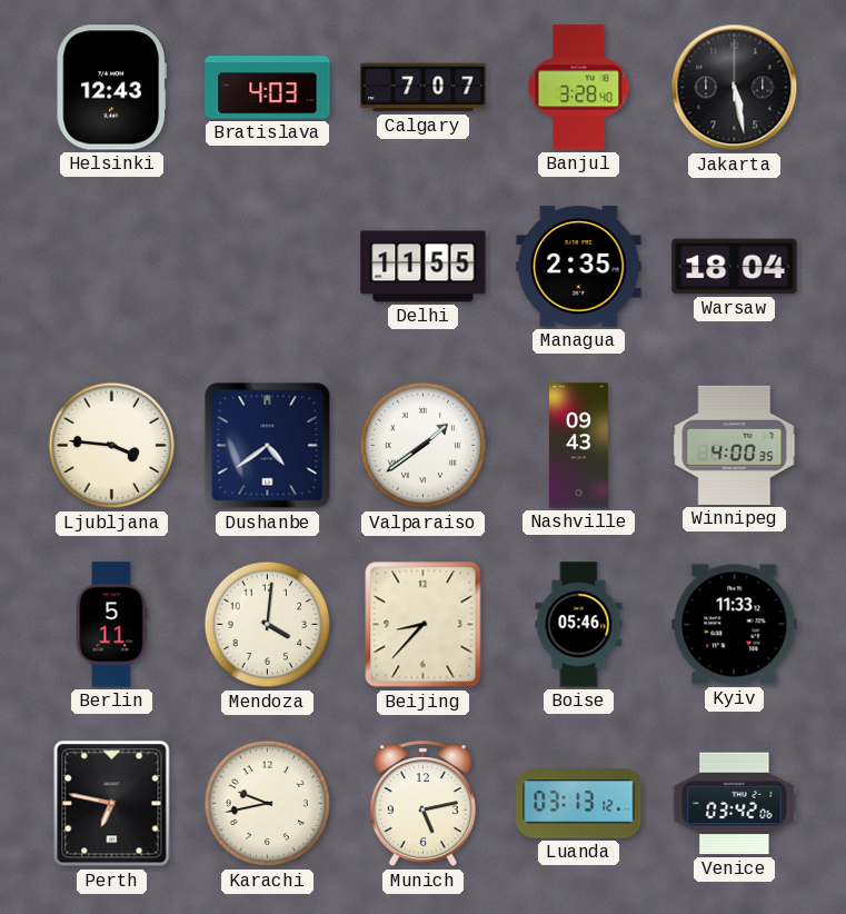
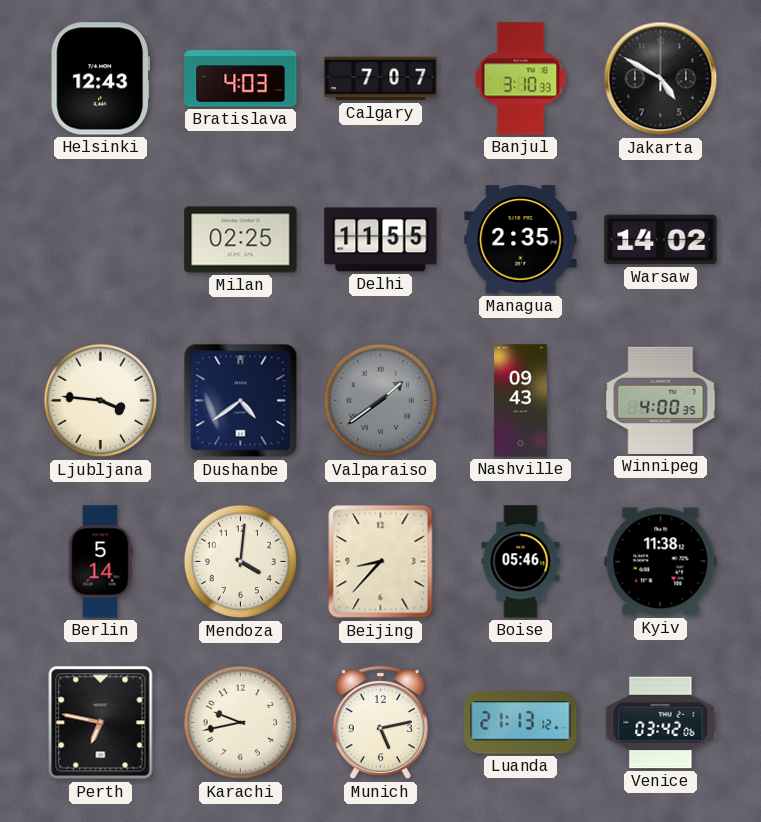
Banjul: 3:28 -> 3:10
Jakarta: 5:28 -> 4:50
Milan: none -> 02:25
Warsaw: 18:04 -> 14:02
Valparaiso dial: white -> grey
Berlin: 5:11 -> 5:14
Kyiv: 11:33 -> 11:38
Luanda: 03:13 -> 21:13
